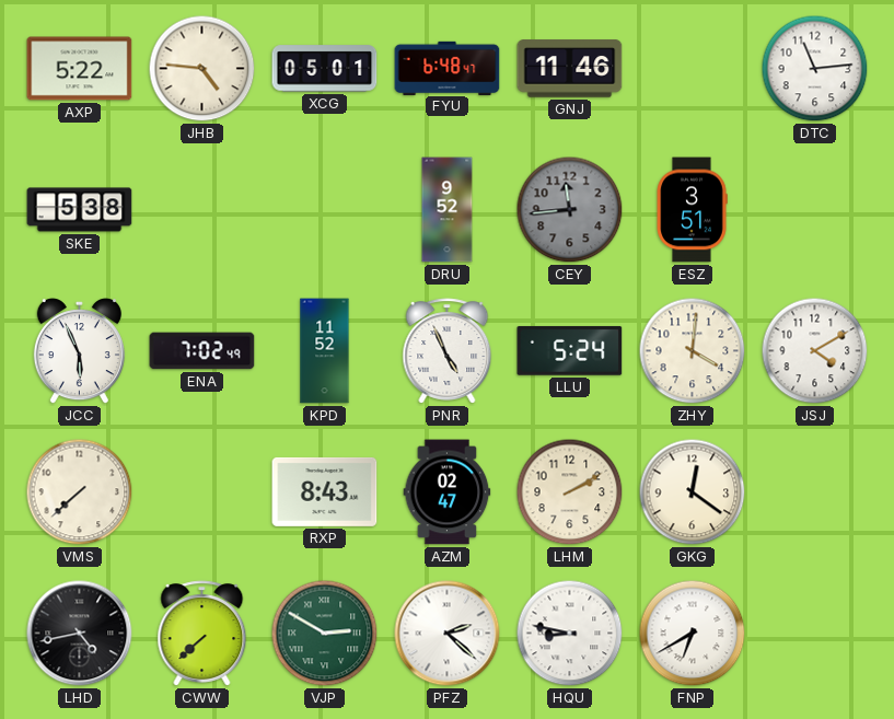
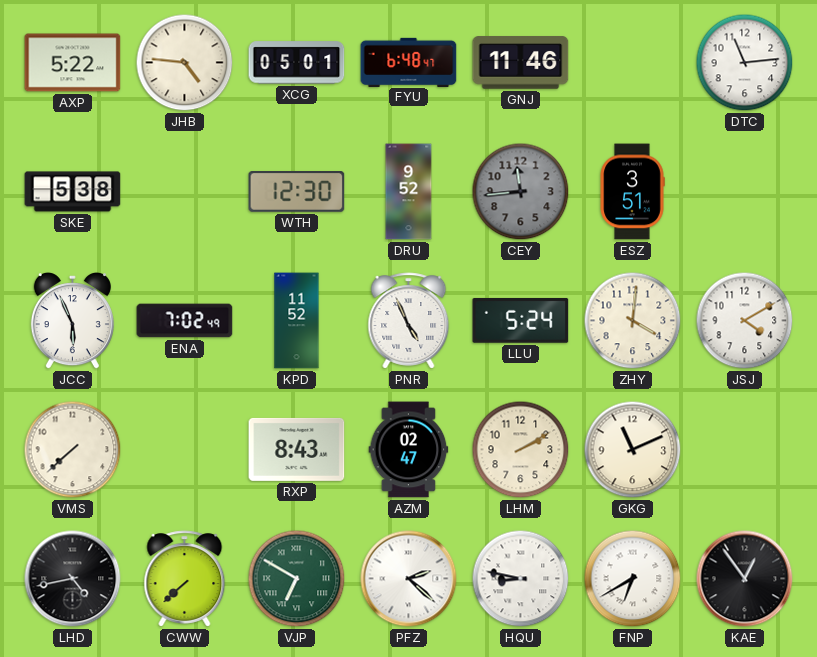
WTH: none -> 12:30
GKG: 12:21 -> 11:11
VJP: 2:50 -> 6:50
KAE: none -> 12:54
